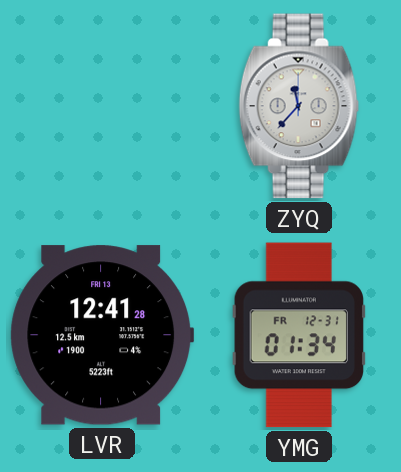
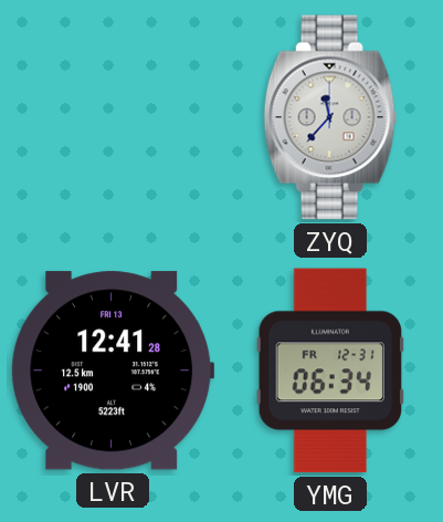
YMG: 01:34 -> 06:34
